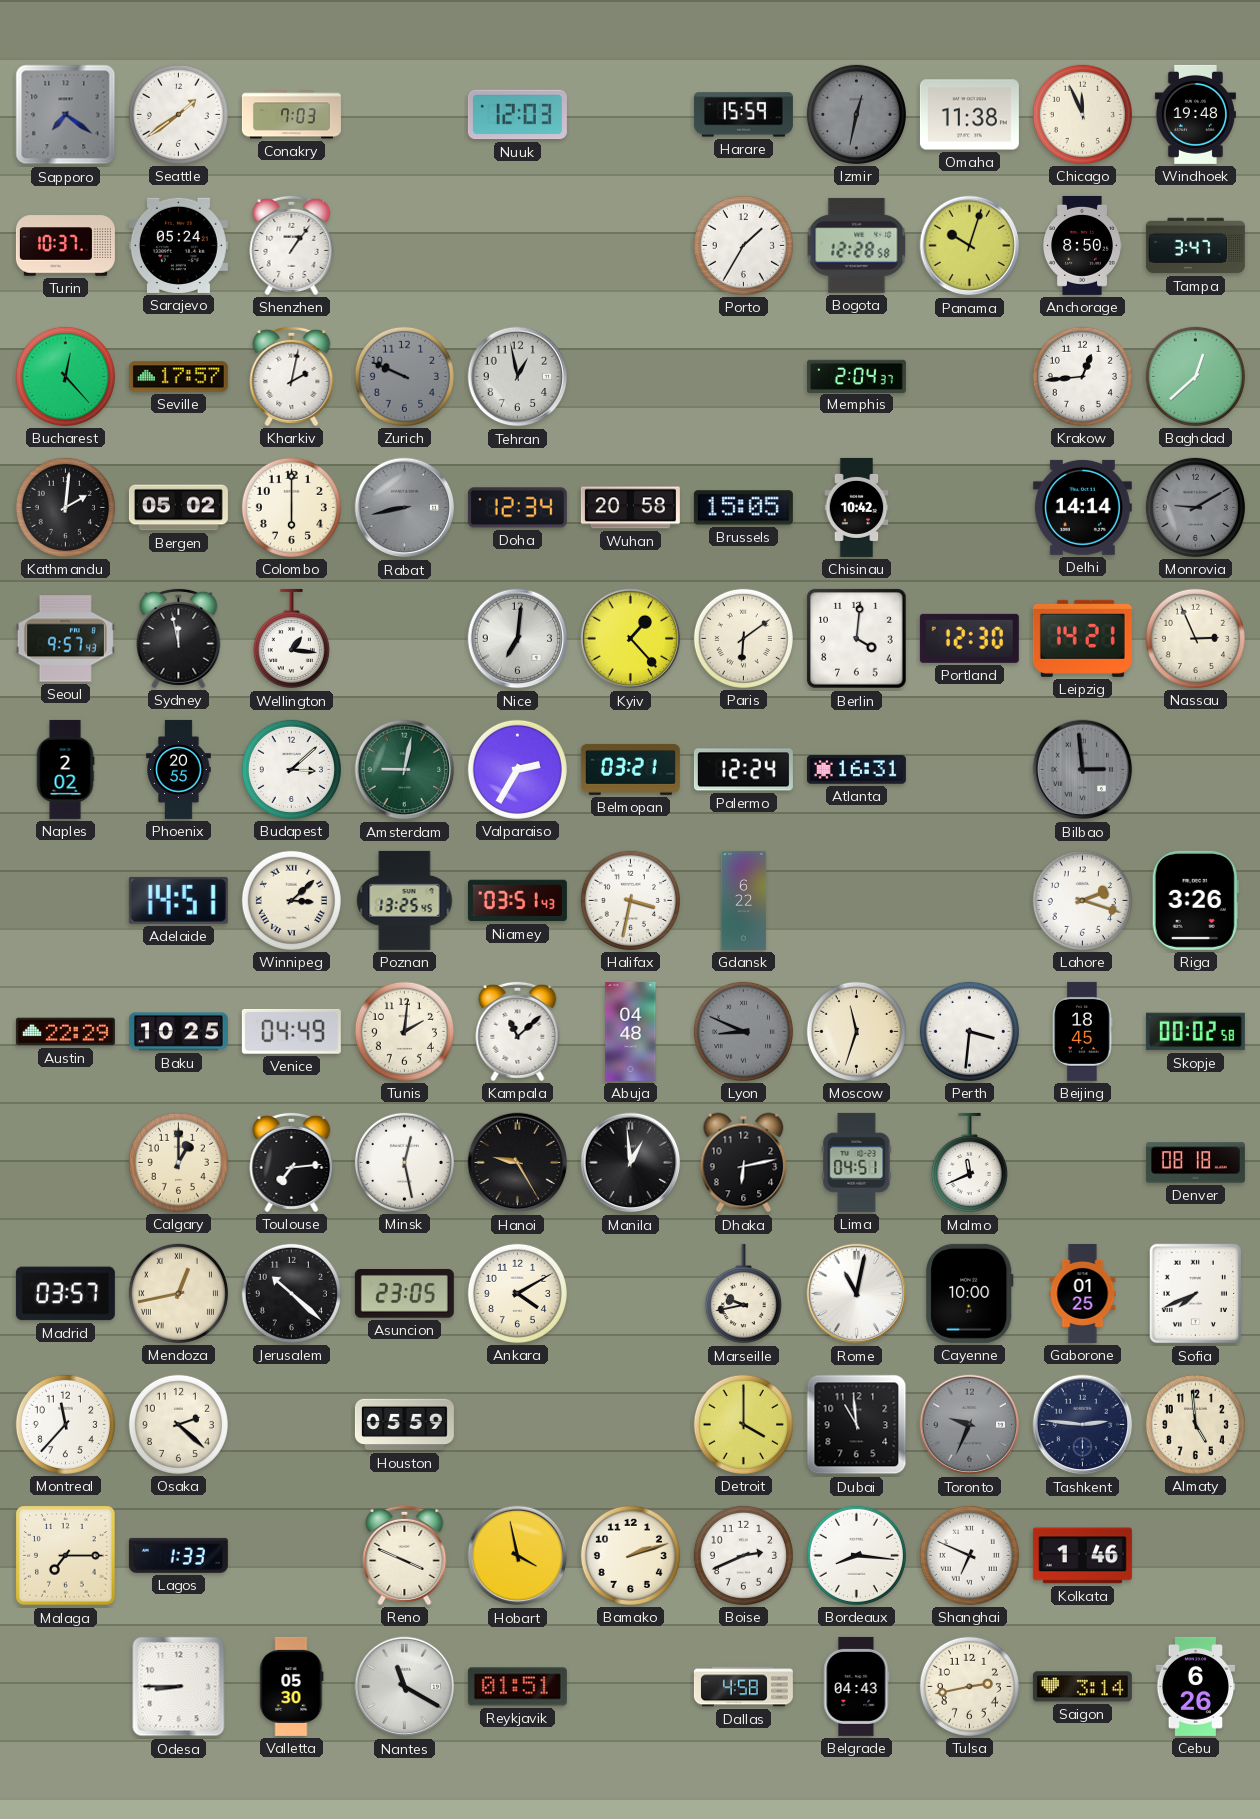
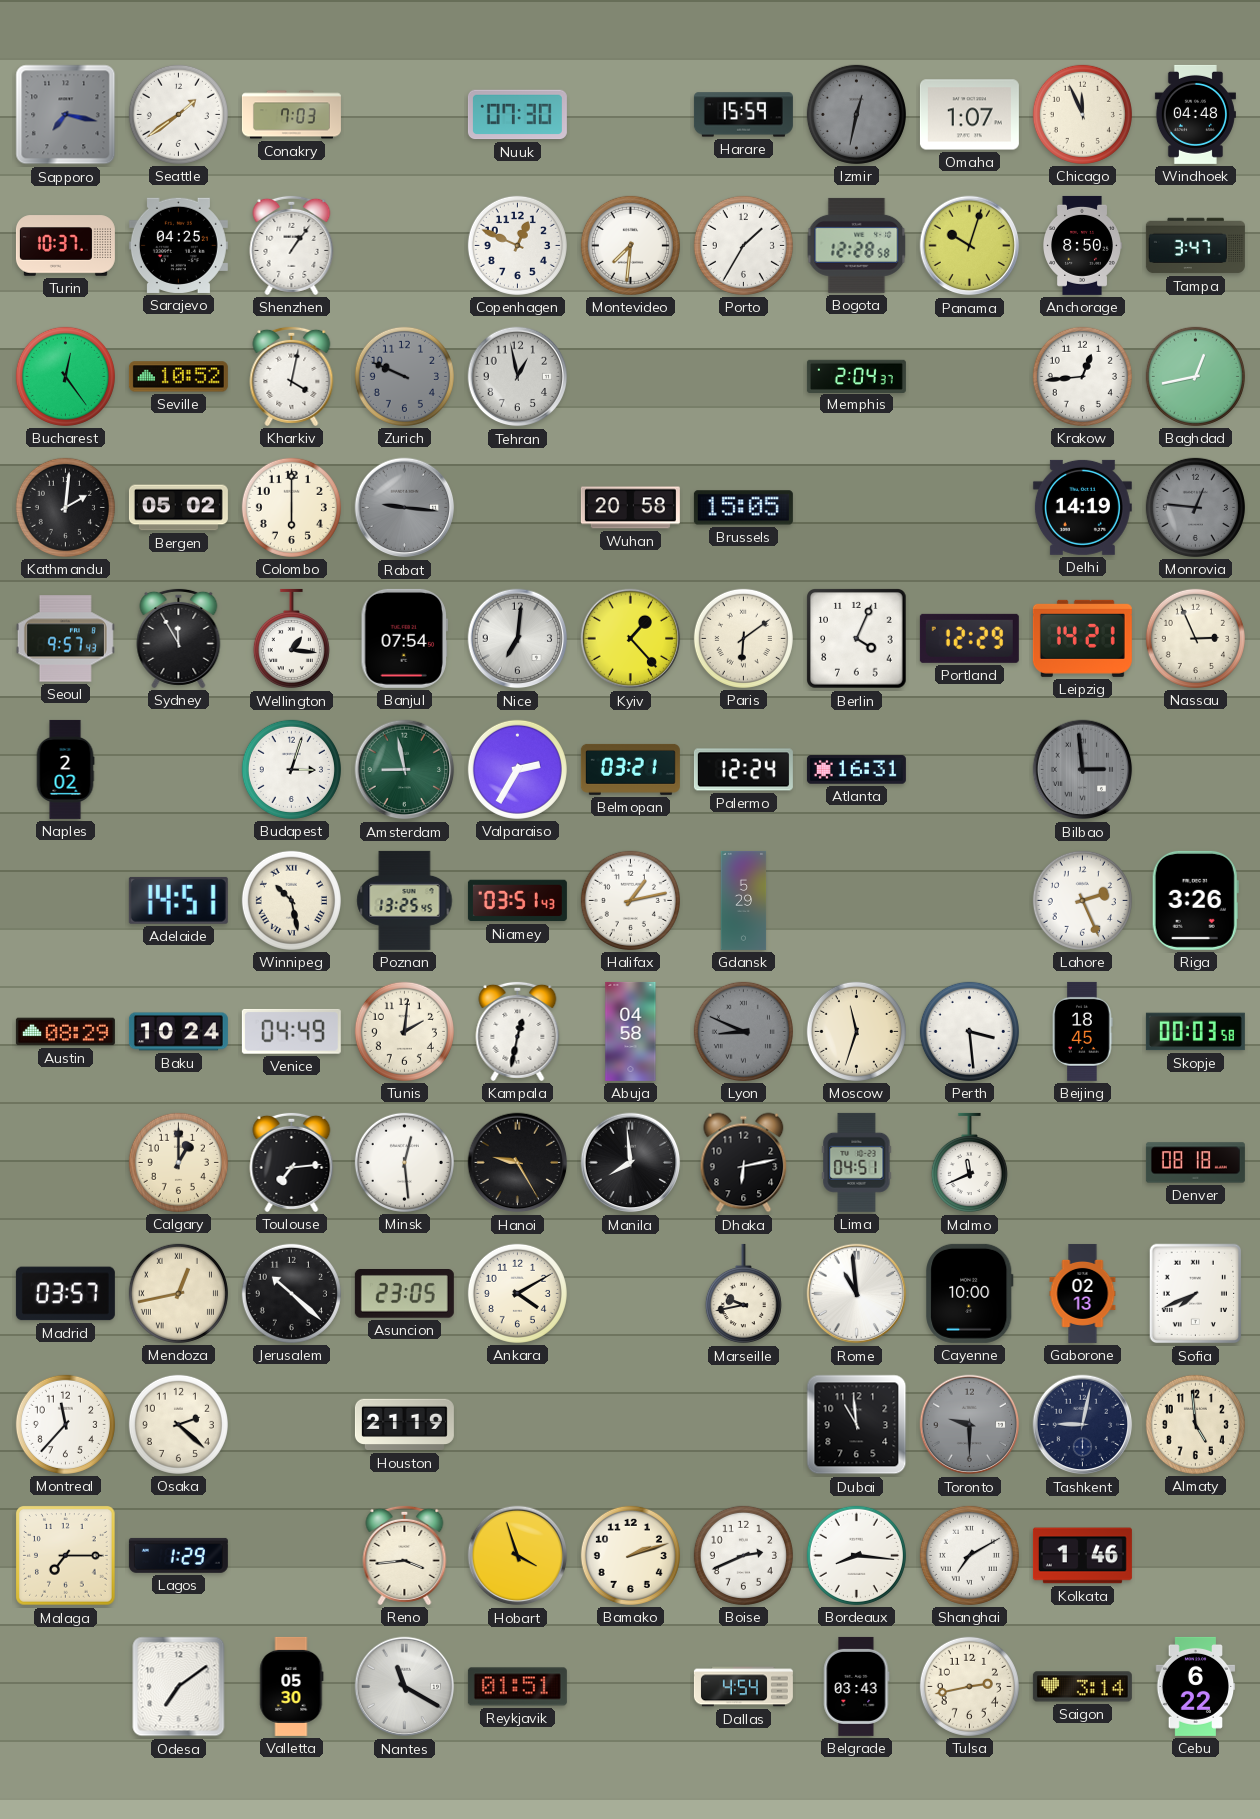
Sapporo: 7:21 -> 7:17
Nuuk: 12:03 -> 07:30
Omaha: 11:38 -> 1:07
Windhoek: 19:48 -> 04:48
Sarajevo: 05:24 -> 04:25
Copenhagen: none -> 12:49
Montevideo: none -> 7:31
Bucharest: 12:23 -> 12:24
Seville: 17:57 -> 10:52
Kharkiv: 2:02 -> 4:02
Baghdad: 12:38 -> 12:43
Rabat: 8:43 -> 9:16
Doha: 12:34 -> none
Chisinau: 10:42 -> none
Delhi: 14:14 -> 14:19
Monrovia: 9:10 -> 12:46
Sydney: 11:58 -> 11:55
Banjul: none -> 07:54
Berlin: 4:01 -> 4:04
Portland: 12:30 -> 12:29
Phoenix: 20:55 -> none
Budapest: 3:08 -> 3:03
Amsterdam: 9:02 -> 8:58
Winnipeg: 3:08 -> 10:28
Halifax: 3:32 -> 1:13
Gdansk: 6:22 -> 5:29
Lahore: 2:18 -> 2:26
Austin: 22:29 -> 08:29
Baku: 10:25 -> 10:24
Kampala: 11:08 -> 12:32
Abuja: 04:48 -> 04:58
Perth: 3:31 -> 3:29
Skopje: 00:02 -> 00:03
Minsk: 12:28 -> 12:29
Manila: 12:59 -> 7:59
Rome: 11:02 -> 10:59
Gaborone: 01:25 -> 02:13
Houston: 05:59 -> 21:19
Detroit: 4:00 -> none
Toronto: 9:34 -> 9:30
Tashkent: 2:46 -> 9:02
Lagos: 1:33 -> 1:29
Reno: 3:49 -> 3:44
Hobart: 3:58 -> 3:57
Shanghai: 6:49 -> 7:10
Odesa: 8:45 -> 7:09
Dallas: 4:58 -> 4:54
Belgrade: 04:43 -> 03:43
Cebu: 6:26 -> 6:22
